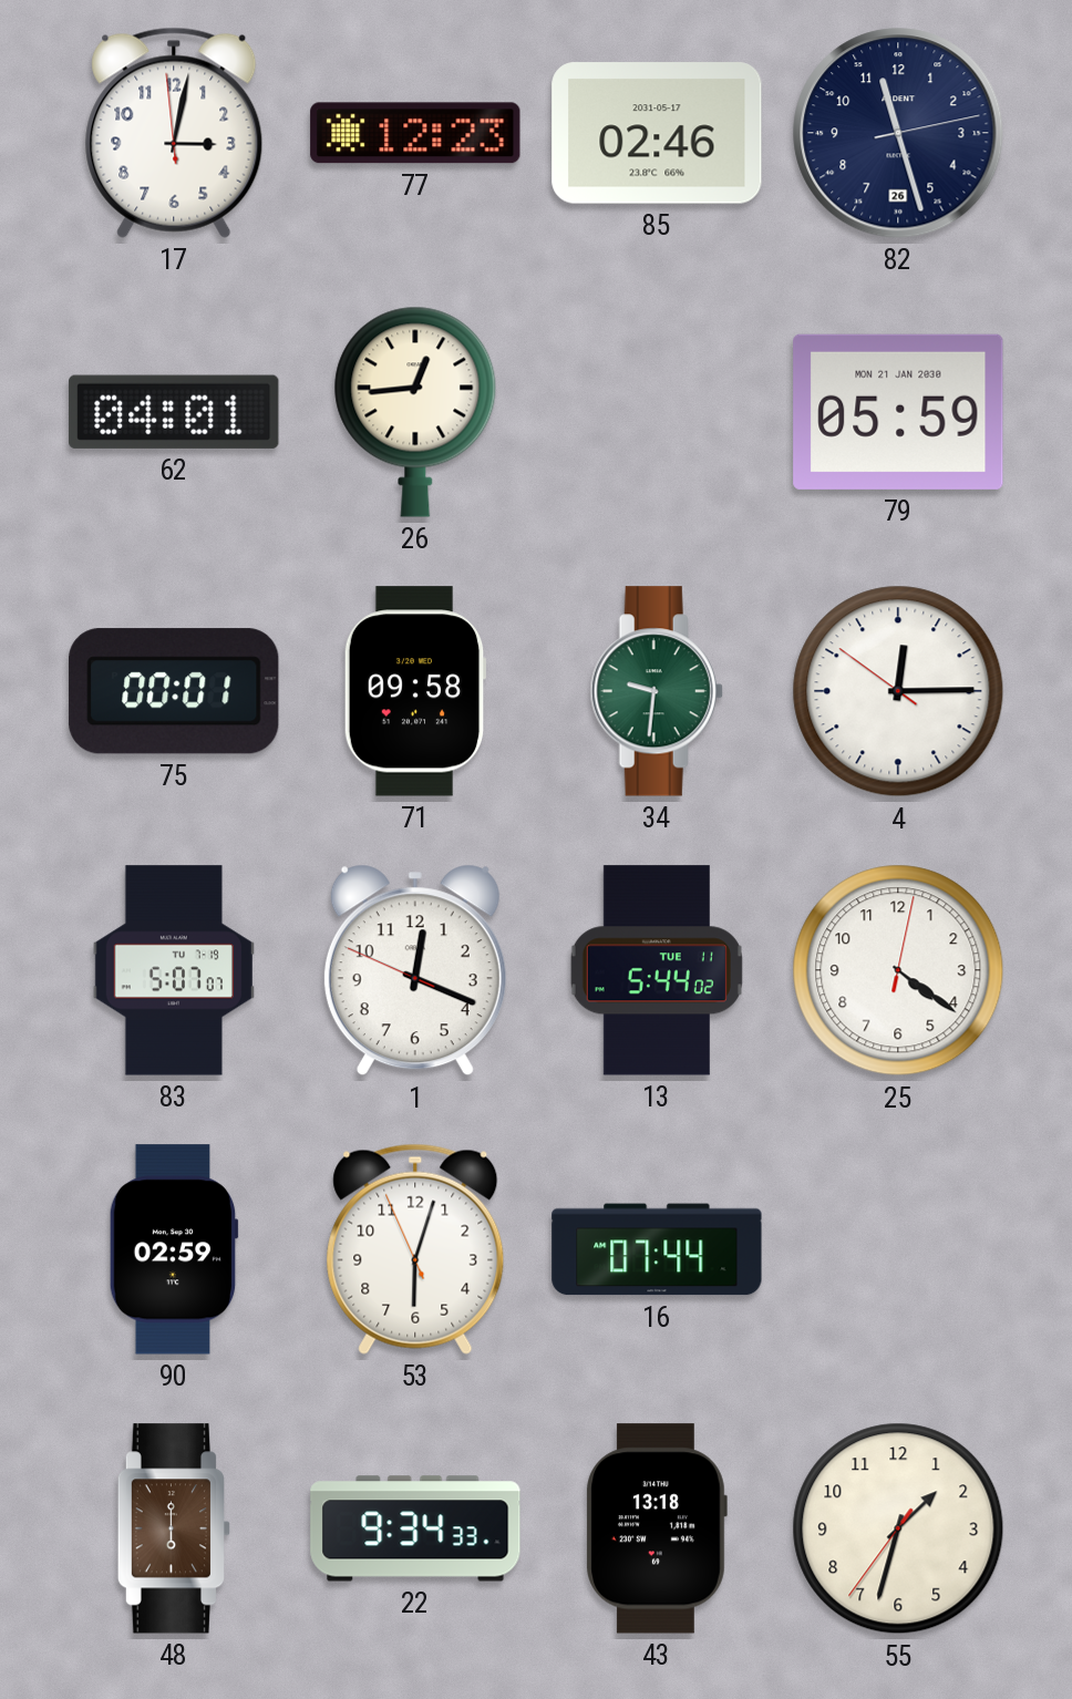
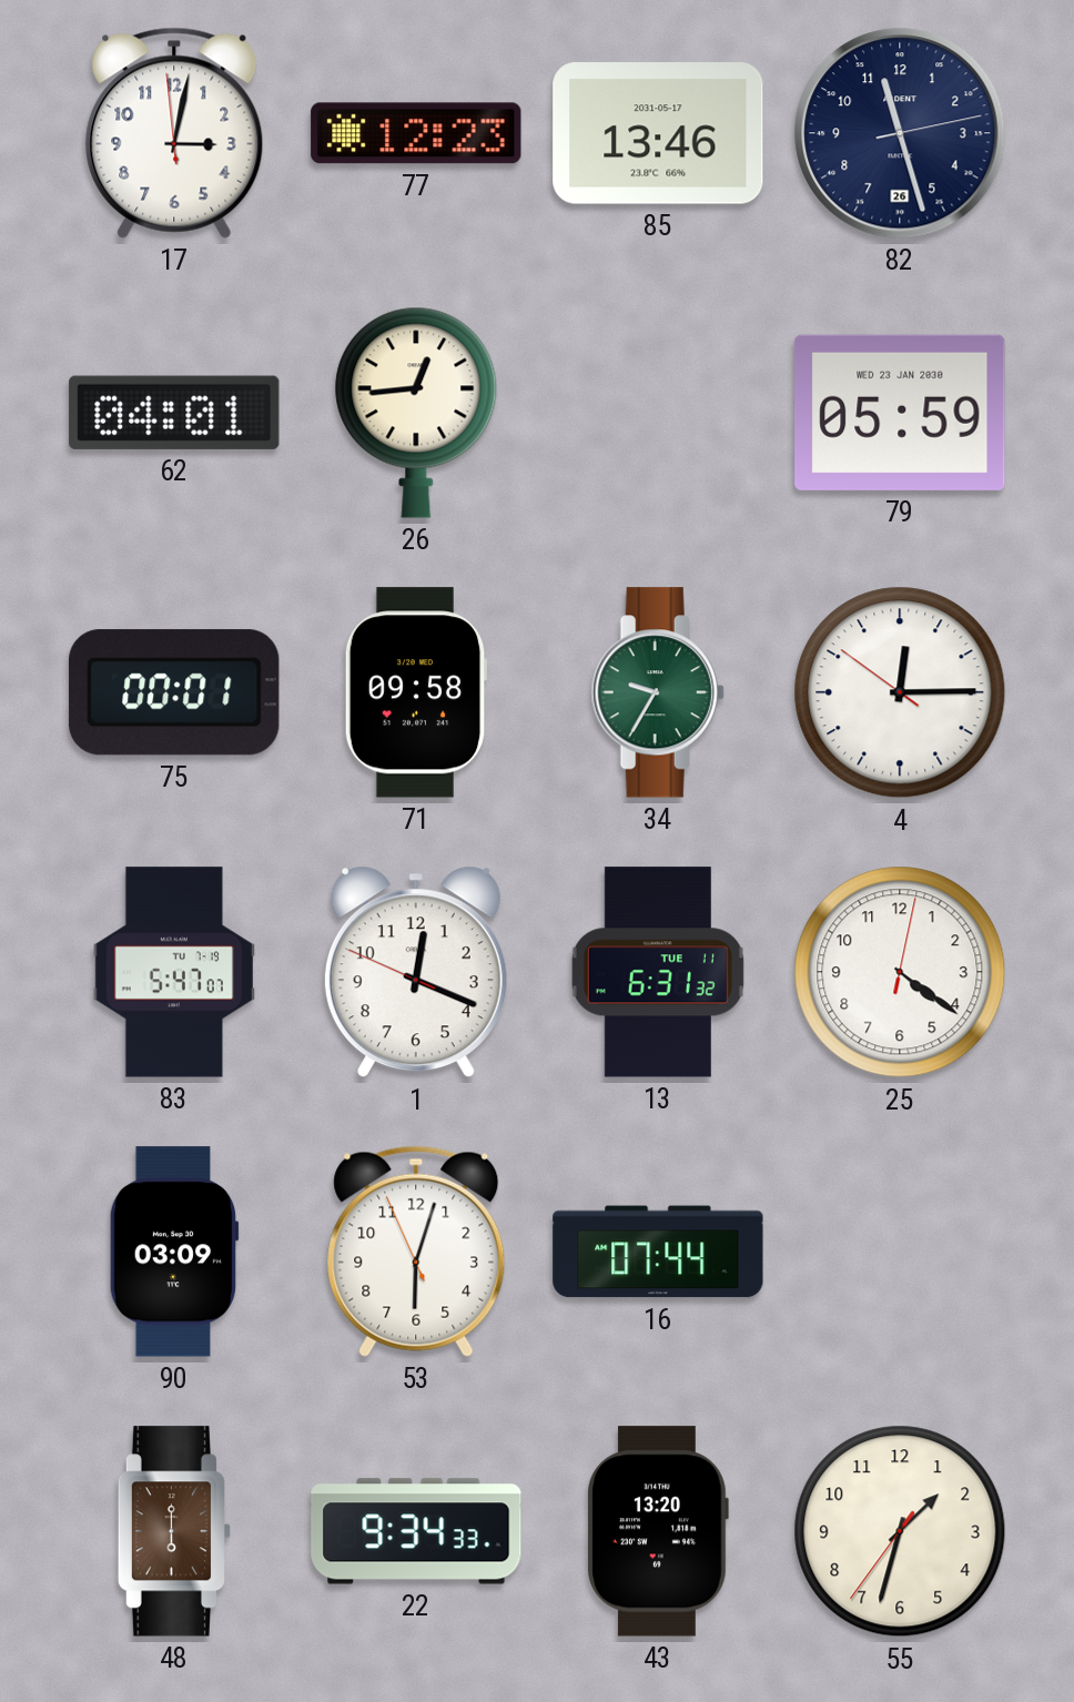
85: 02:46 -> 13:46
79 date: MON 21 JAN 2030 -> WED 23 JAN 2030
34: 9:31 -> 9:35
83: 5:07 -> 5:47
13: 5:44 -> 6:31
90: 02:59 -> 03:09
43: 13:18 -> 13:20
